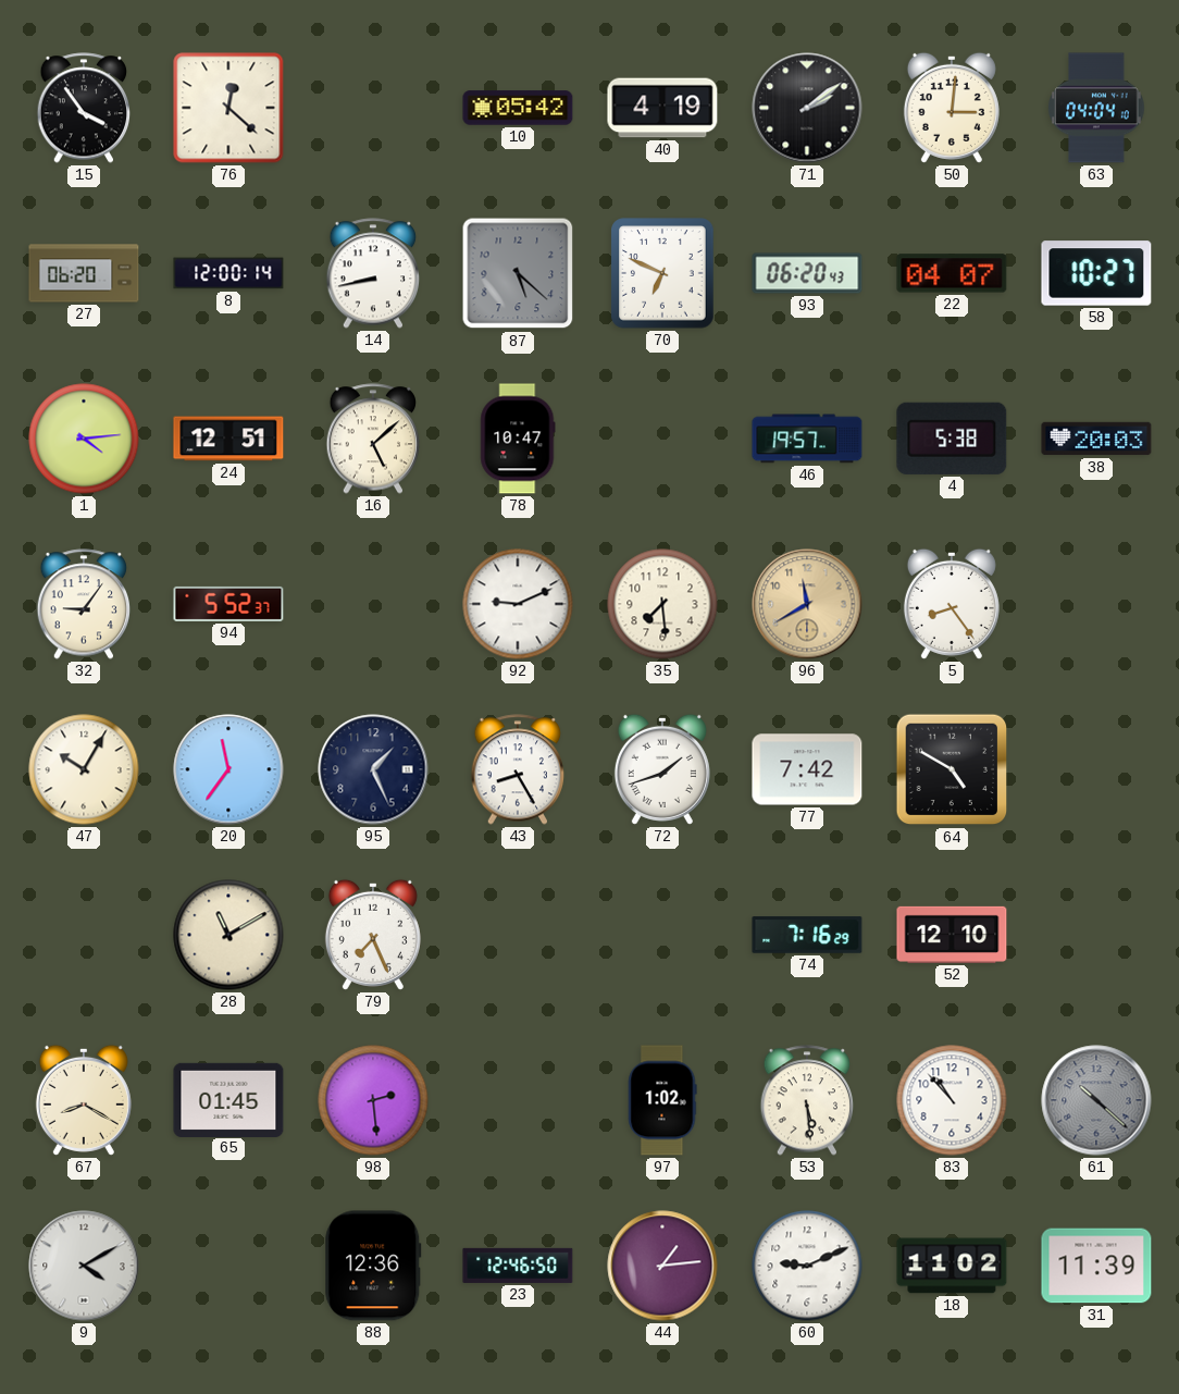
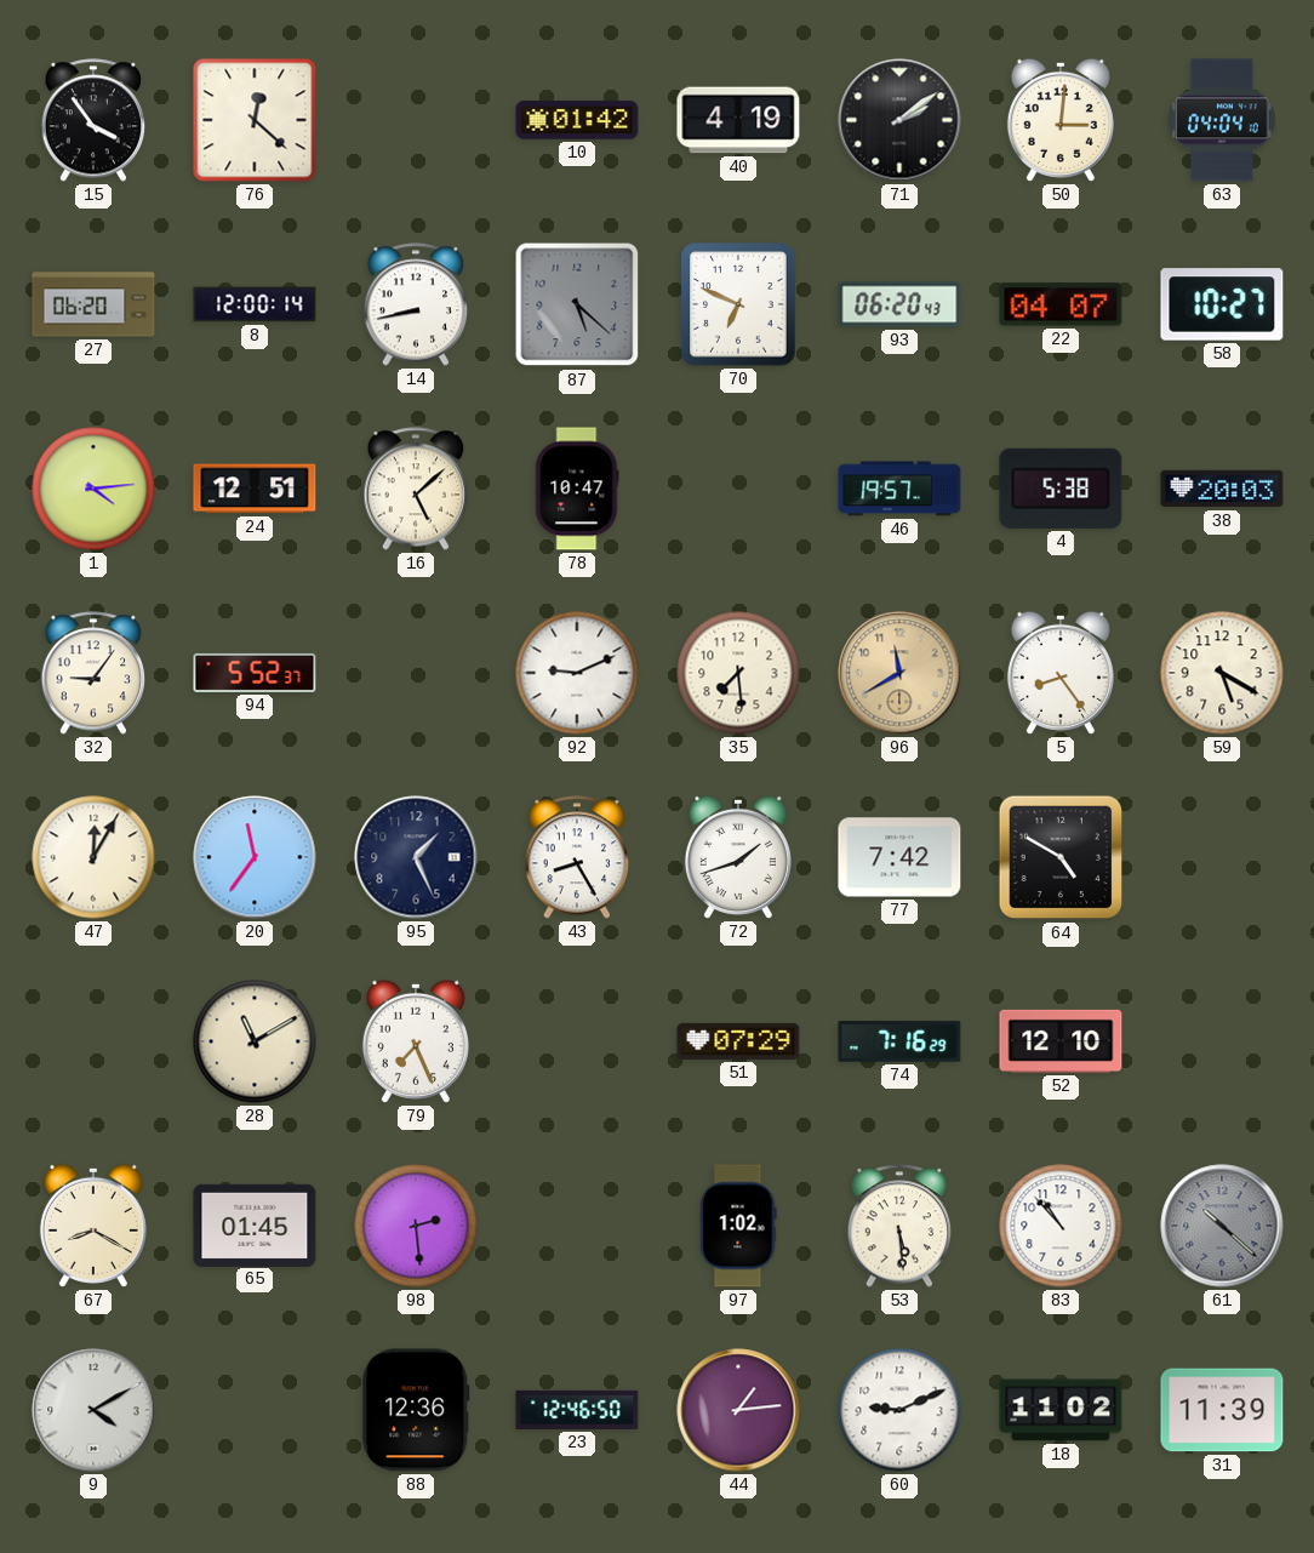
10: 05:42 -> 01:42
59: none -> 5:20
47: 10:05 -> 12:05
51: none -> 07:29
